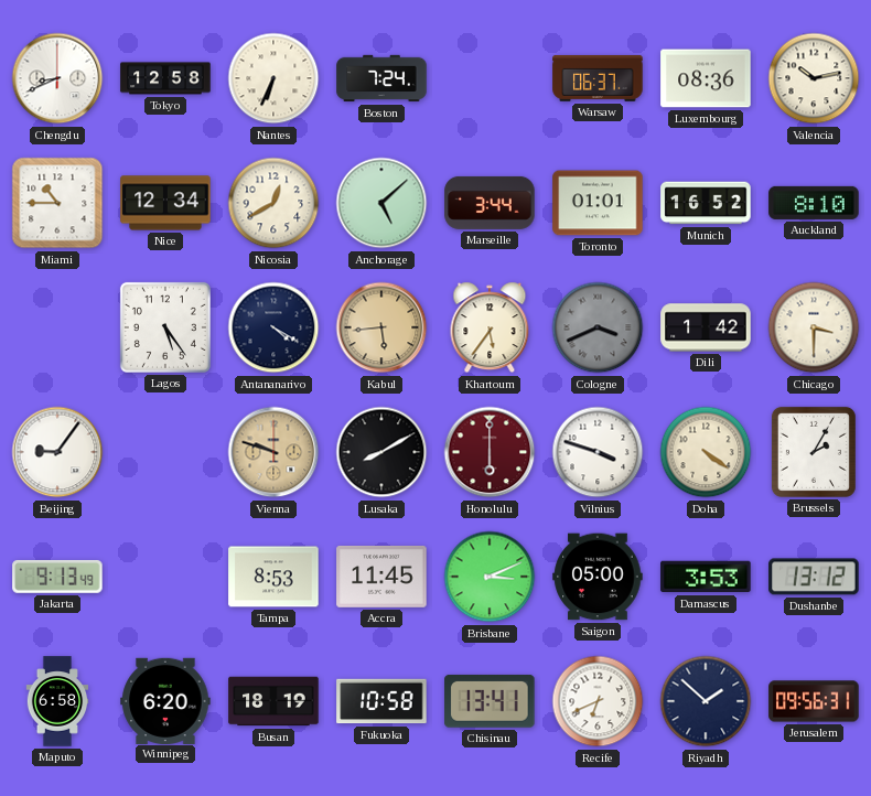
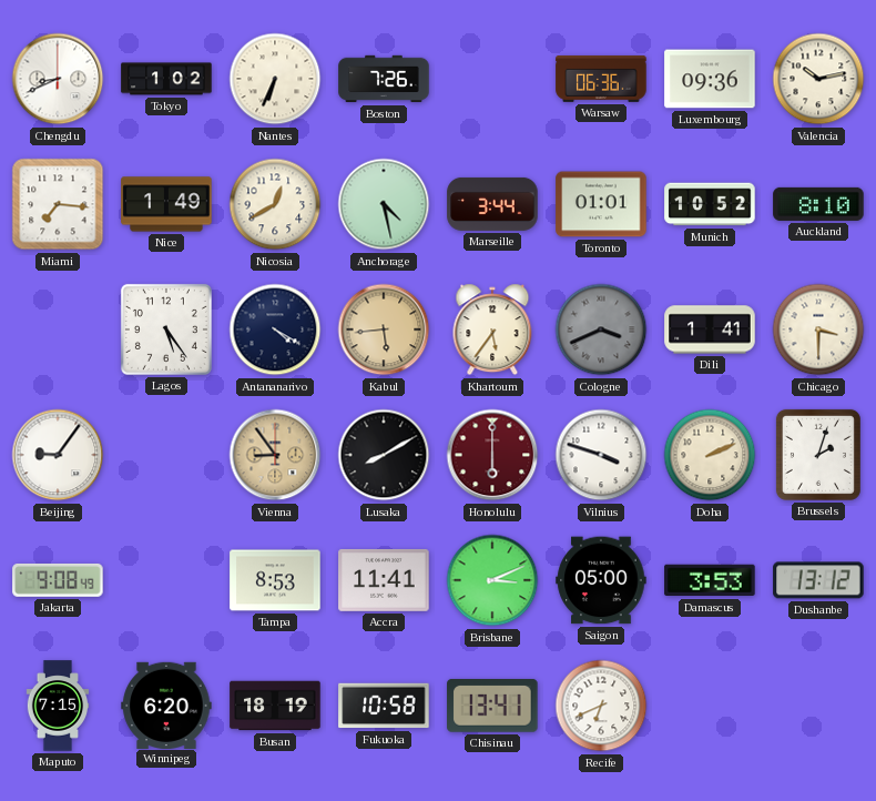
Tokyo: 12:58 -> 1:02
Boston: 7:24 -> 7:26
Warsaw: 06:37 -> 06:36
Luxembourg: 08:36 -> 09:36
Miami: 10:45 -> 7:16
Nice: 12:34 -> 1:49
Anchorage: 5:08 -> 4:28
Munich: 16:52 -> 10:52
Dili: 1:42 -> 1:41
Vienna: 9:48 -> 8:54
Doha: 4:21 -> 2:11
Brussels: 2:05 -> 2:03
Jakarta: 9:13 -> 9:08
Accra: 11:45 -> 11:41
Maputo: 6:58 -> 7:15
Riyadh: 1:52 -> none
Jerusalem: 09:56 -> none
